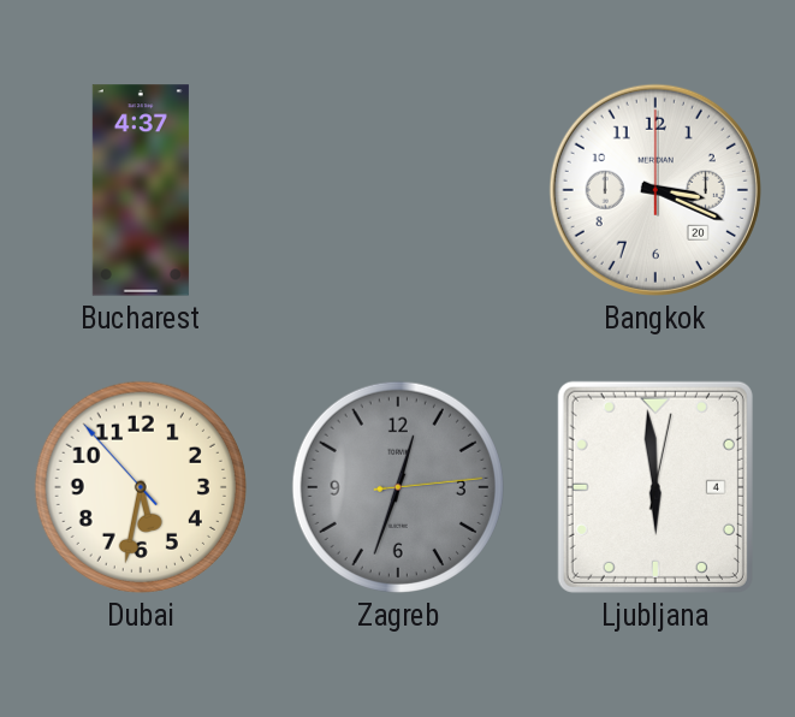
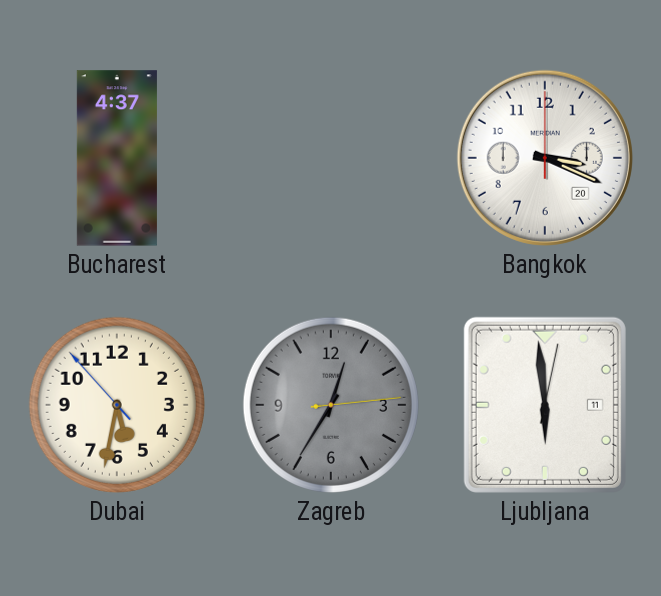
Zagreb: 12:33 -> 12:35
Ljubljana date: 4 -> 11
